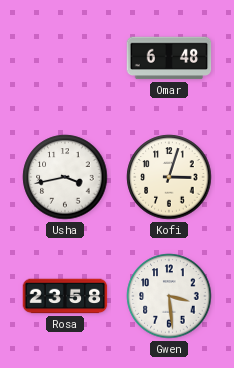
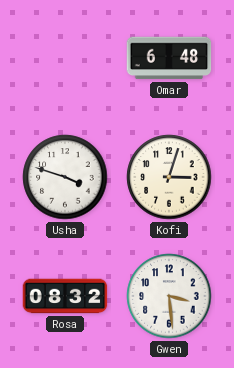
Usha: 3:43 -> 3:48
Rosa: 23:58 -> 08:32
